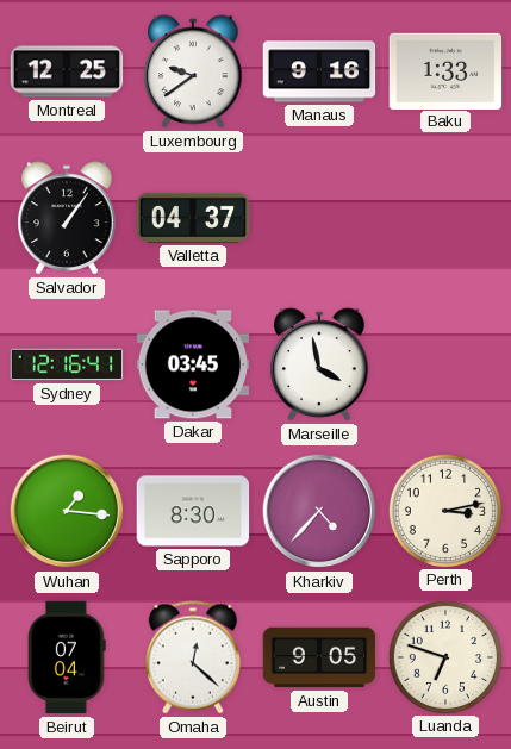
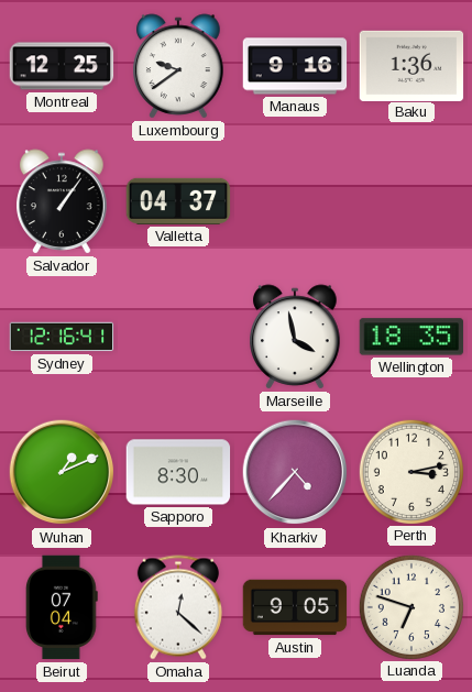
Baku: 1:33 -> 1:36
Dakar: 03:45 -> none
Wellington: none -> 18:35
Wuhan: 1:16 -> 1:11
